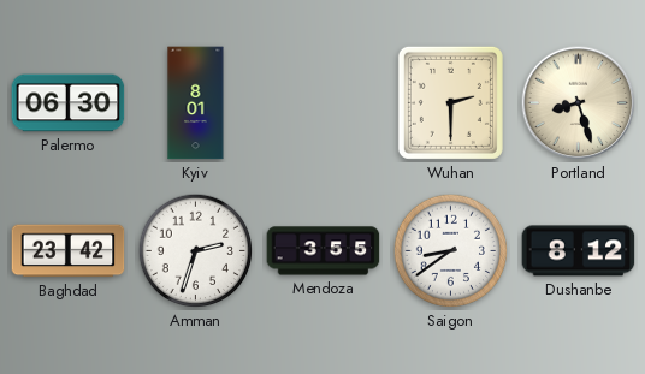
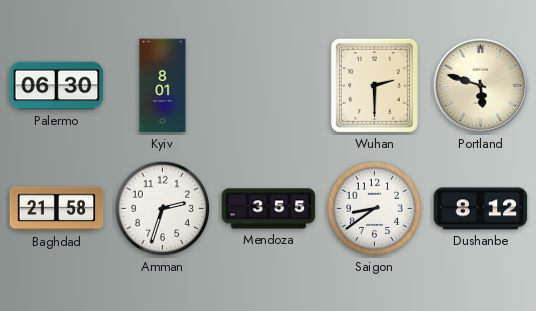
Portland: 8:27 -> 5:48
Baghdad: 23:42 -> 21:58
